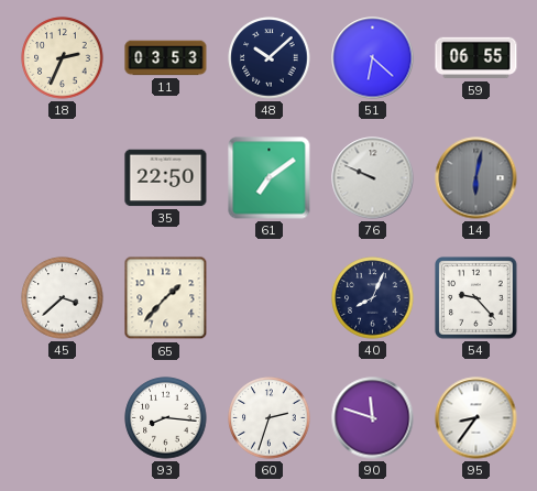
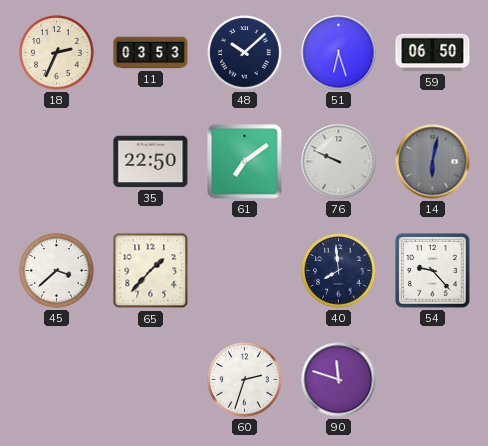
51: 6:22 -> 6:27
59: 06:55 -> 06:50
40: 8:04 -> 7:59
93: 8:16 -> none
95: 8:36 -> none
